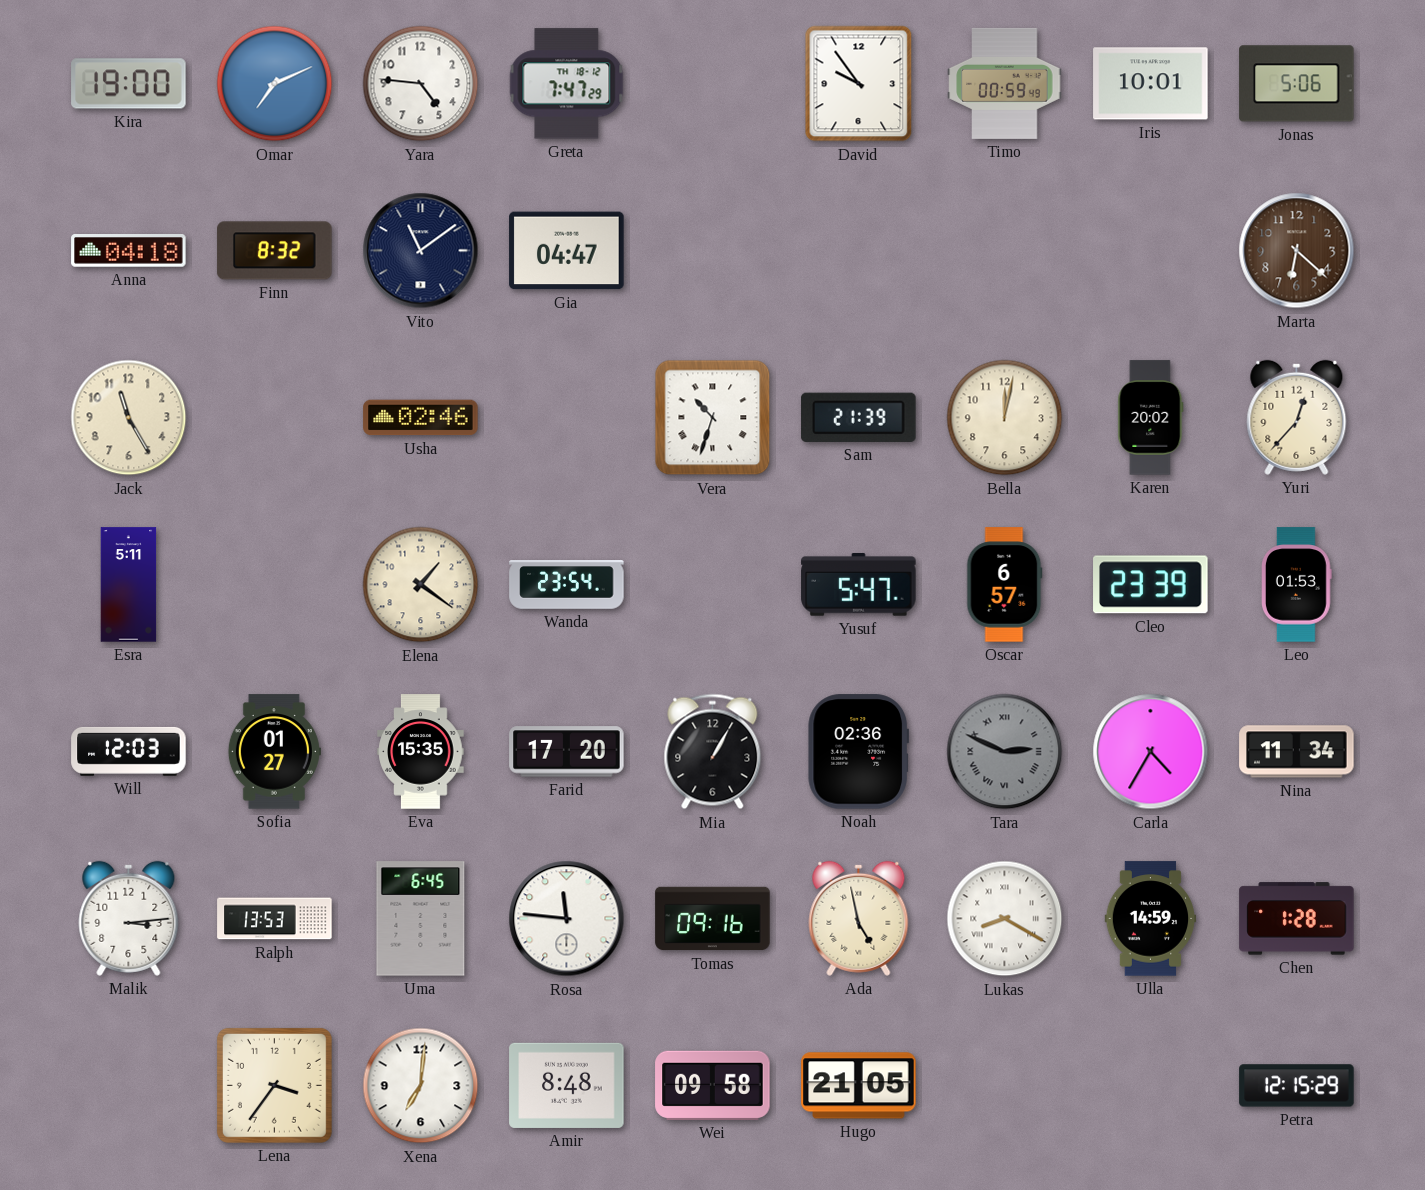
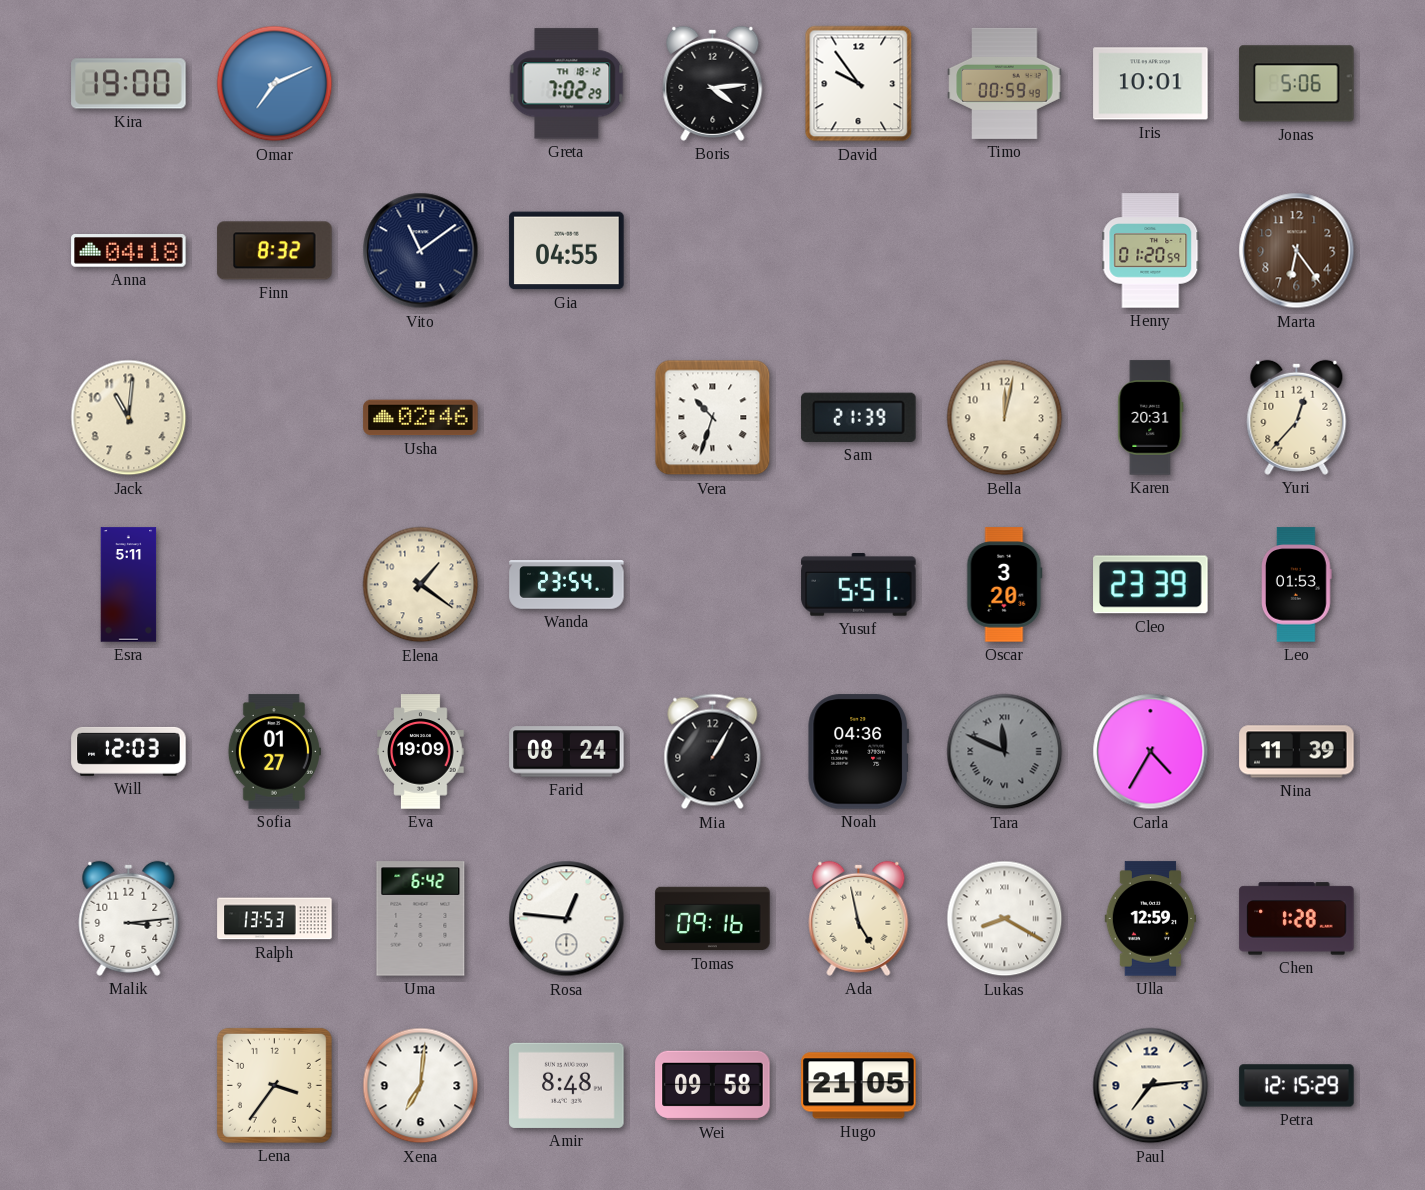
Yara: 4:46 -> none
Greta: 7:47 -> 7:02
Boris: none -> 4:14
Gia: 04:47 -> 04:55
Henry: none -> 01:20
Marta: 6:22 -> 6:24
Jack: 11:25 -> 11:01
Karen: 20:02 -> 20:31
Yusuf: 5:47 -> 5:51
Oscar: 6:57 -> 3:20
Eva: 15:35 -> 19:09
Farid: 17:20 -> 08:24
Noah: 02:36 -> 04:36
Tara: 2:49 -> 11:49
Nina: 11:34 -> 11:39
Uma: 6:45 -> 6:42
Rosa: 11:46 -> 12:46
Ulla: 14:59 -> 12:59
Paul: none -> 7:14
